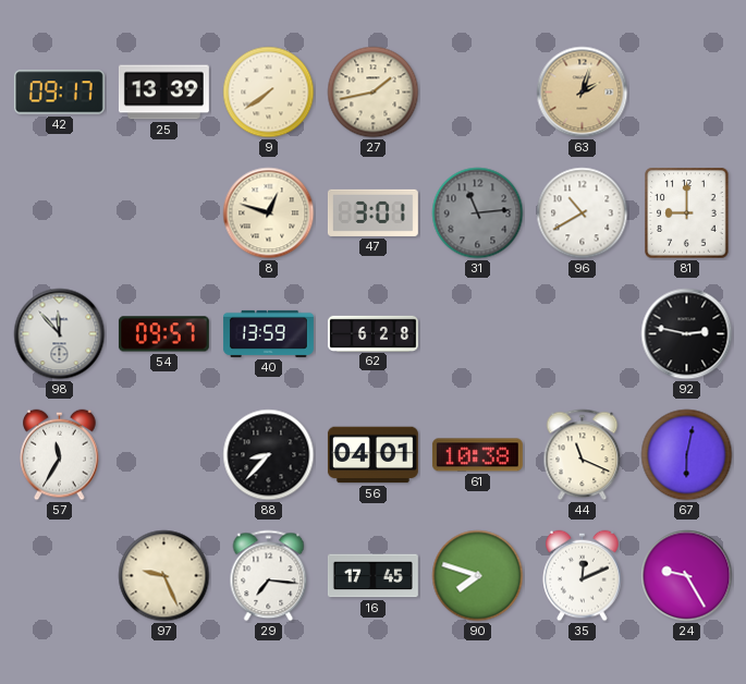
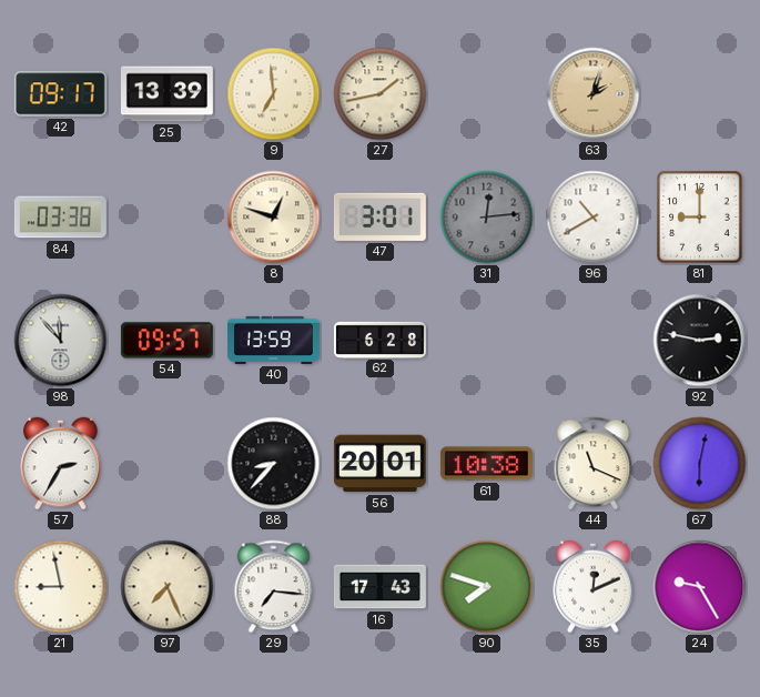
9: 7:39 -> 6:59
84: none -> 03:38
31: 11:14 -> 12:14
57: 11:35 -> 2:35
56: 04:01 -> 20:01
21: none -> 8:58
97: 9:26 -> 7:26
16: 17:45 -> 17:43
